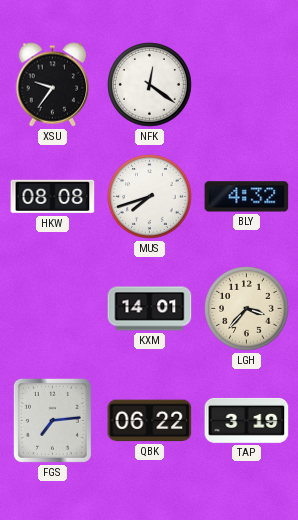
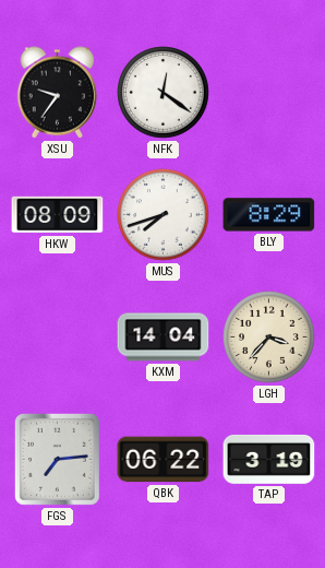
HKW: 08:08 -> 08:09
BLY: 4:32 -> 8:29
KXM: 14:01 -> 14:04
